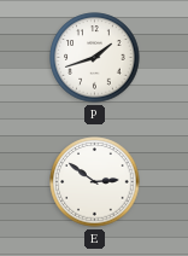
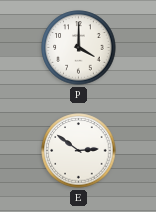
P: 1:42 -> 4:00
